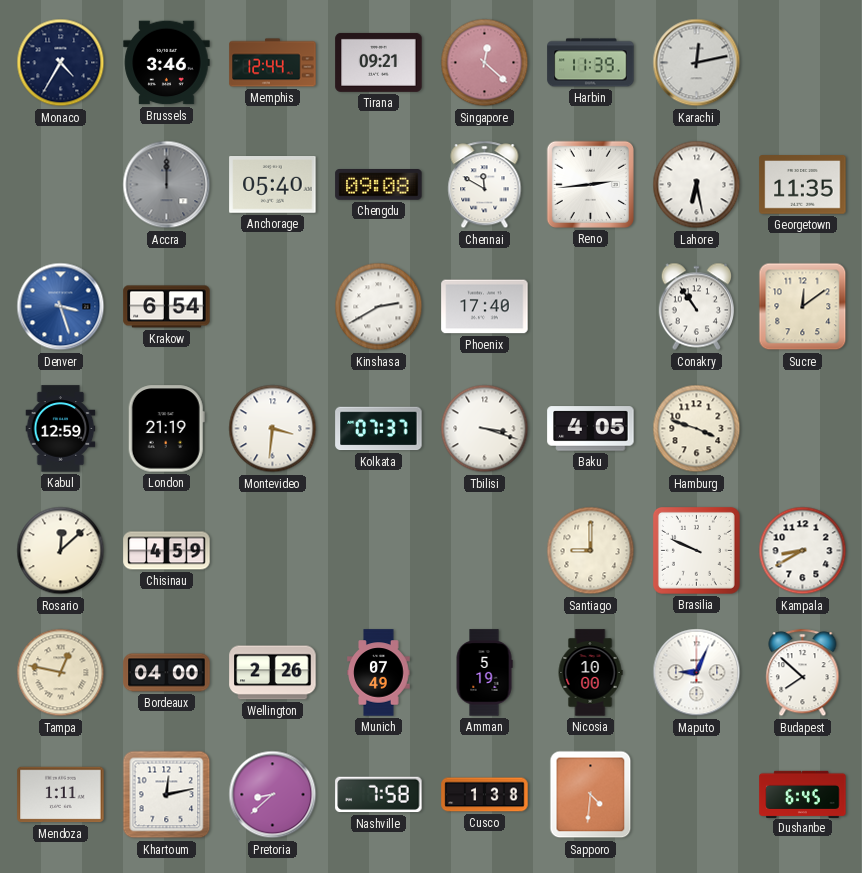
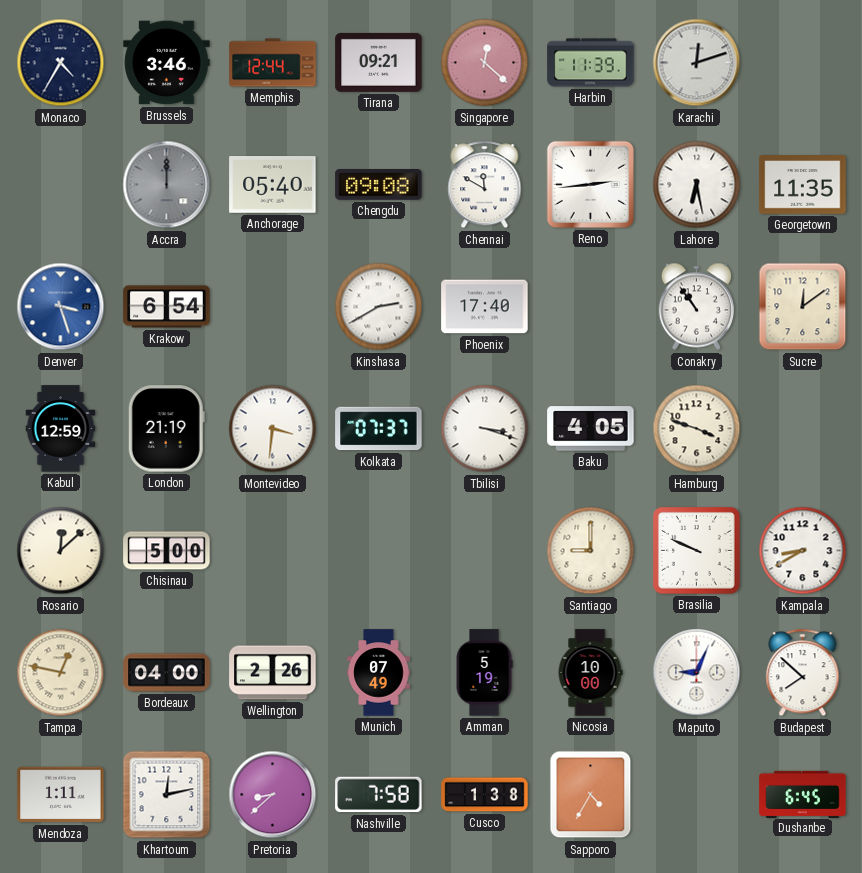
Karachi: 12:13 -> 12:12
Chisinau: 4:59 -> 5:00
Sapporo: 4:31 -> 4:35
